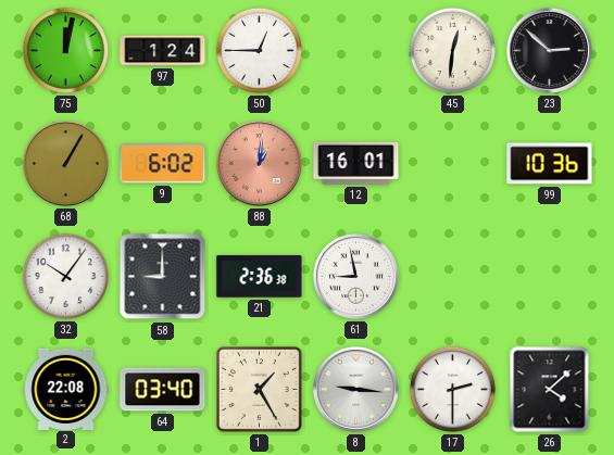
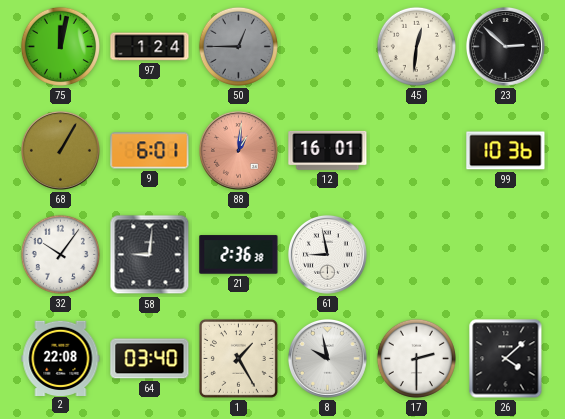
50 dial: white -> grey
9: 6:02 -> 6:01
58: 9:00 -> 9:01
8: 9:16 -> 9:58
